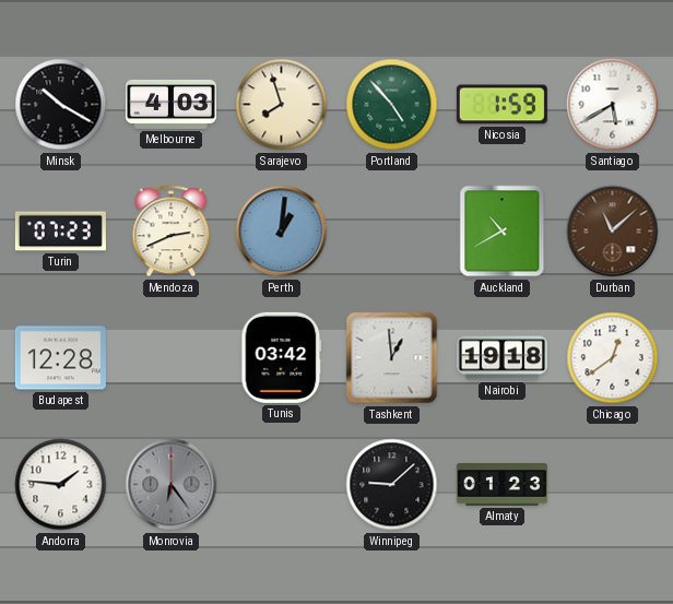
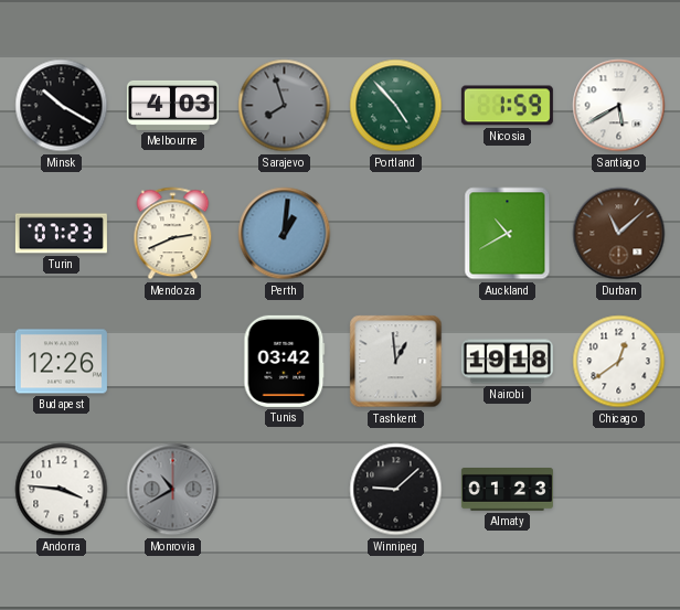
Sarajevo dial: cream -> grey
Budapest: 12:28 -> 12:26
Andorra: 1:46 -> 3:46
Monrovia: 6:24 -> 10:40
